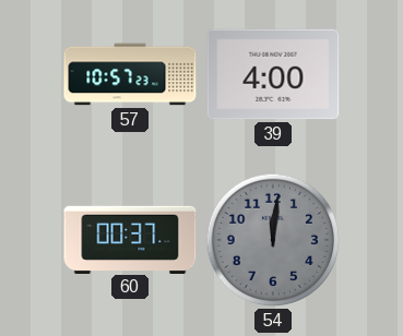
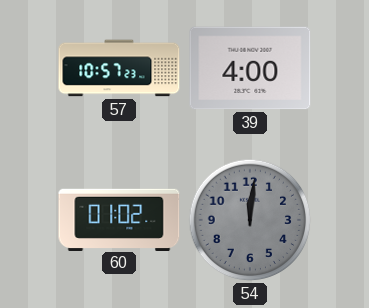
60: 00:37 -> 01:02
